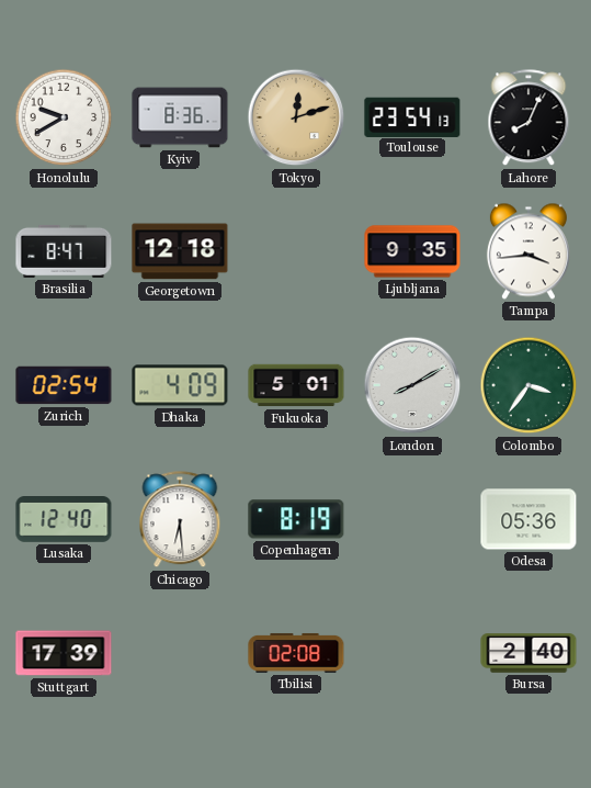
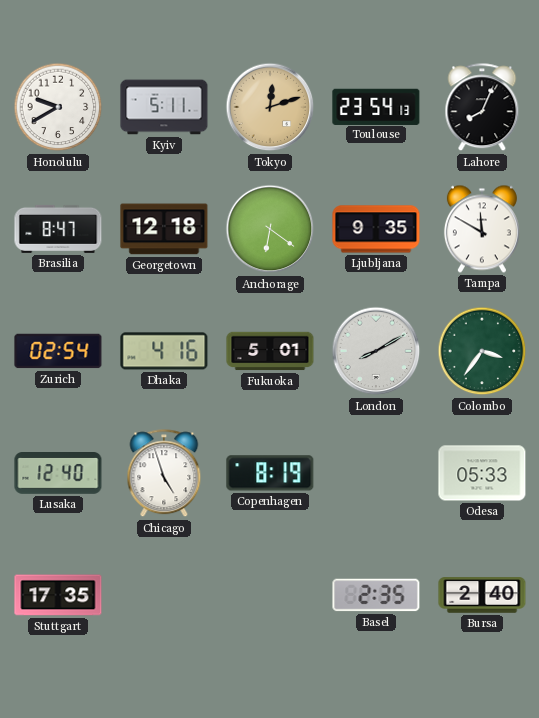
Kyiv: 8:36 -> 5:11
Anchorage: none -> 6:21
Tampa: 3:44 -> 11:50
Dhaka: 4:09 -> 4:16
Chicago: 6:29 -> 4:57
Odesa: 05:36 -> 05:33
Stuttgart: 17:39 -> 17:35
Tbilisi: 02:08 -> none
Basel: none -> 2:35
